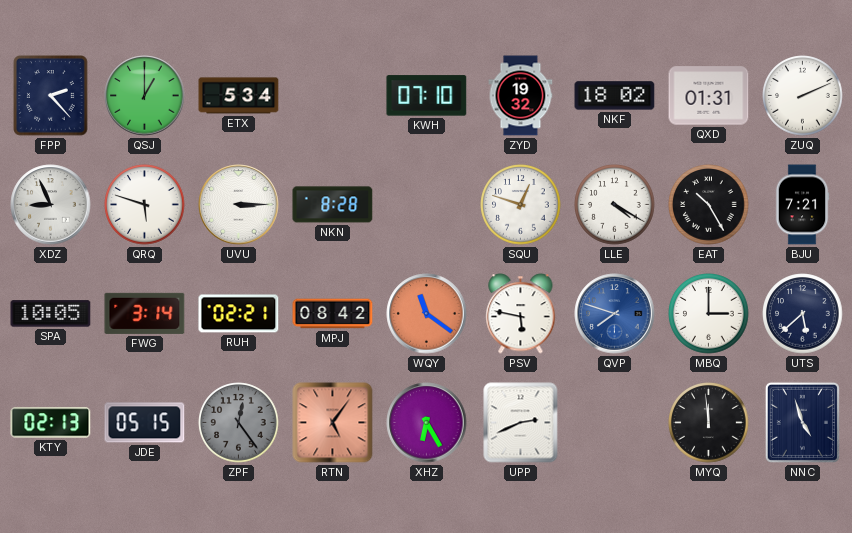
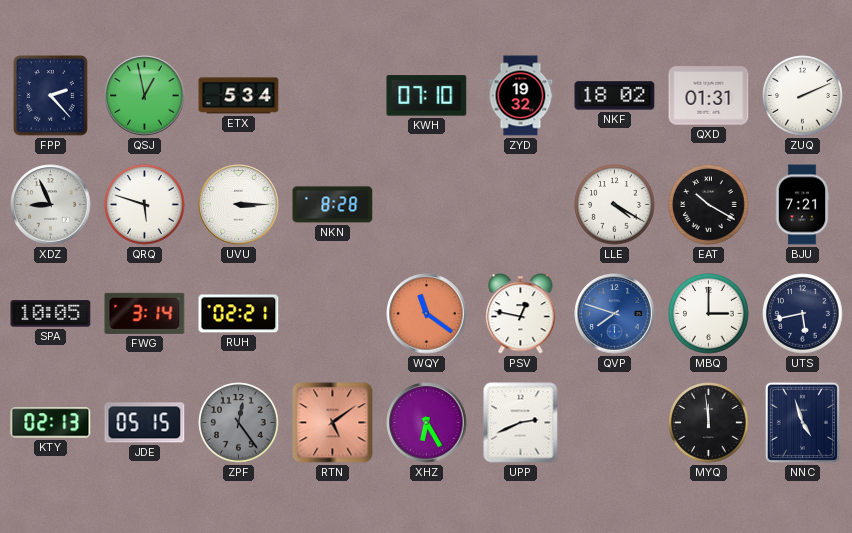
QSJ: 1:00 -> 12:58
SQU: 12:48 -> none
EAT: 10:25 -> 10:20
MPJ: 08:42 -> none
PSV: 5:47 -> 12:47
UTS: 5:38 -> 5:43
RTN: 5:06 -> 5:09
